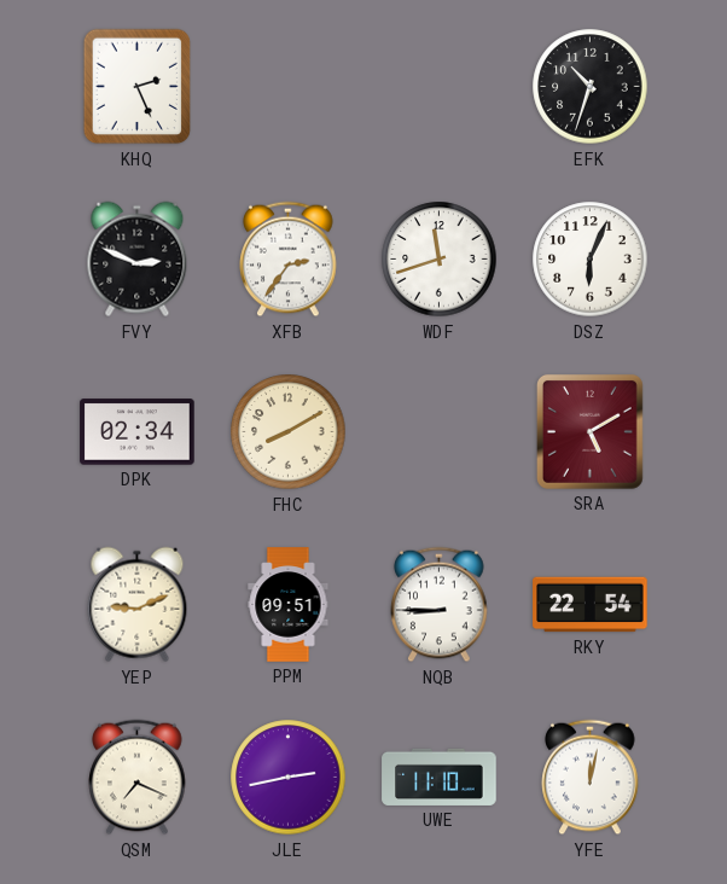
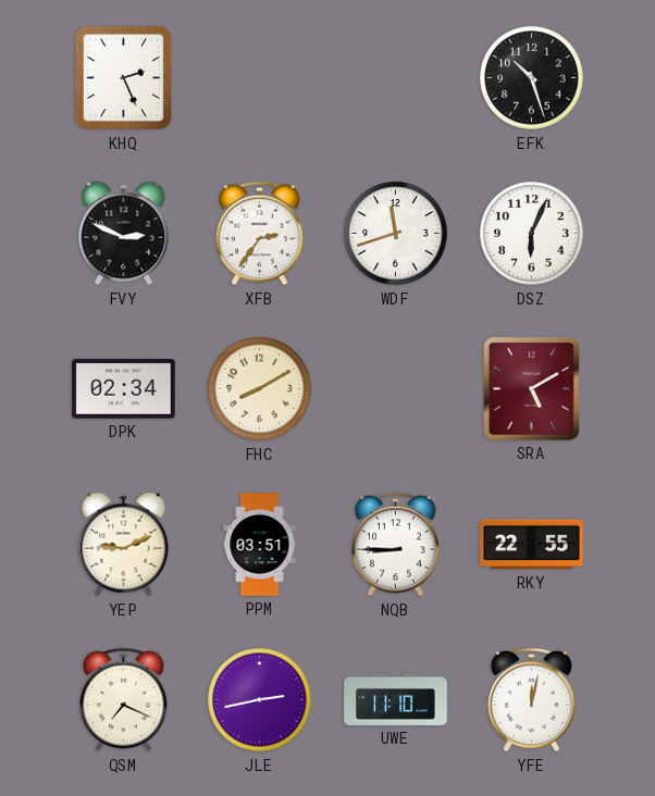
EFK: 10:33 -> 10:27
PPM: 09:51 -> 03:51
RKY: 22:54 -> 22:55
